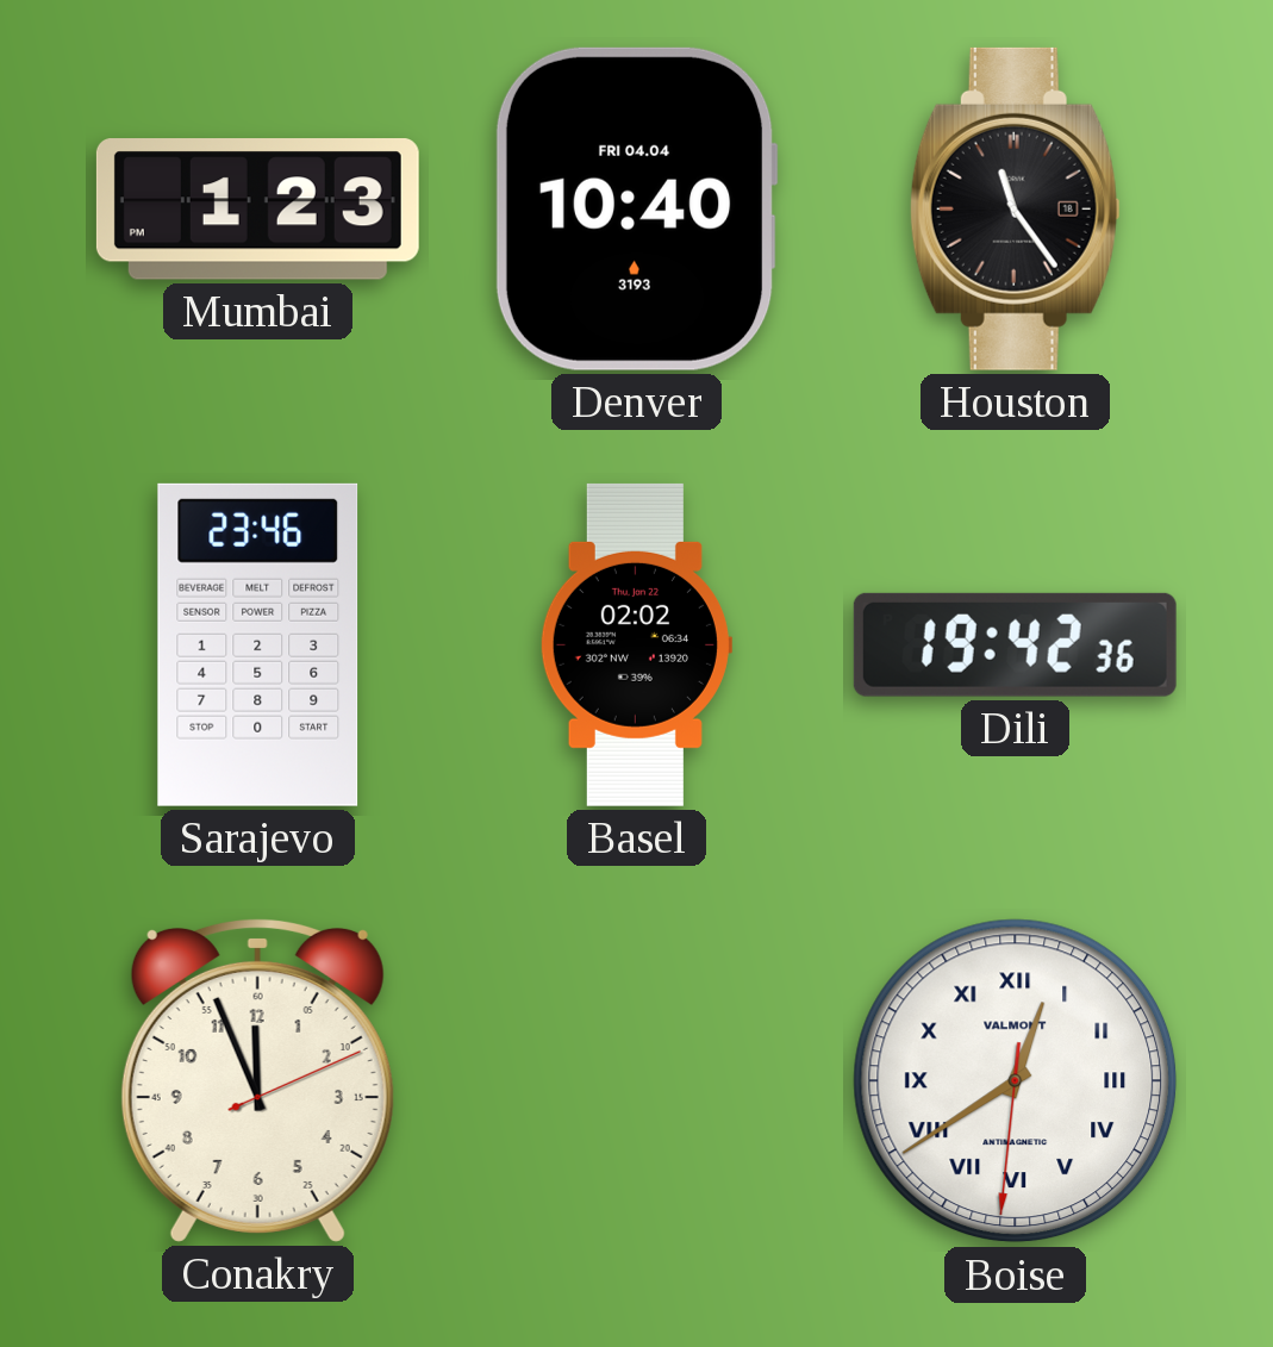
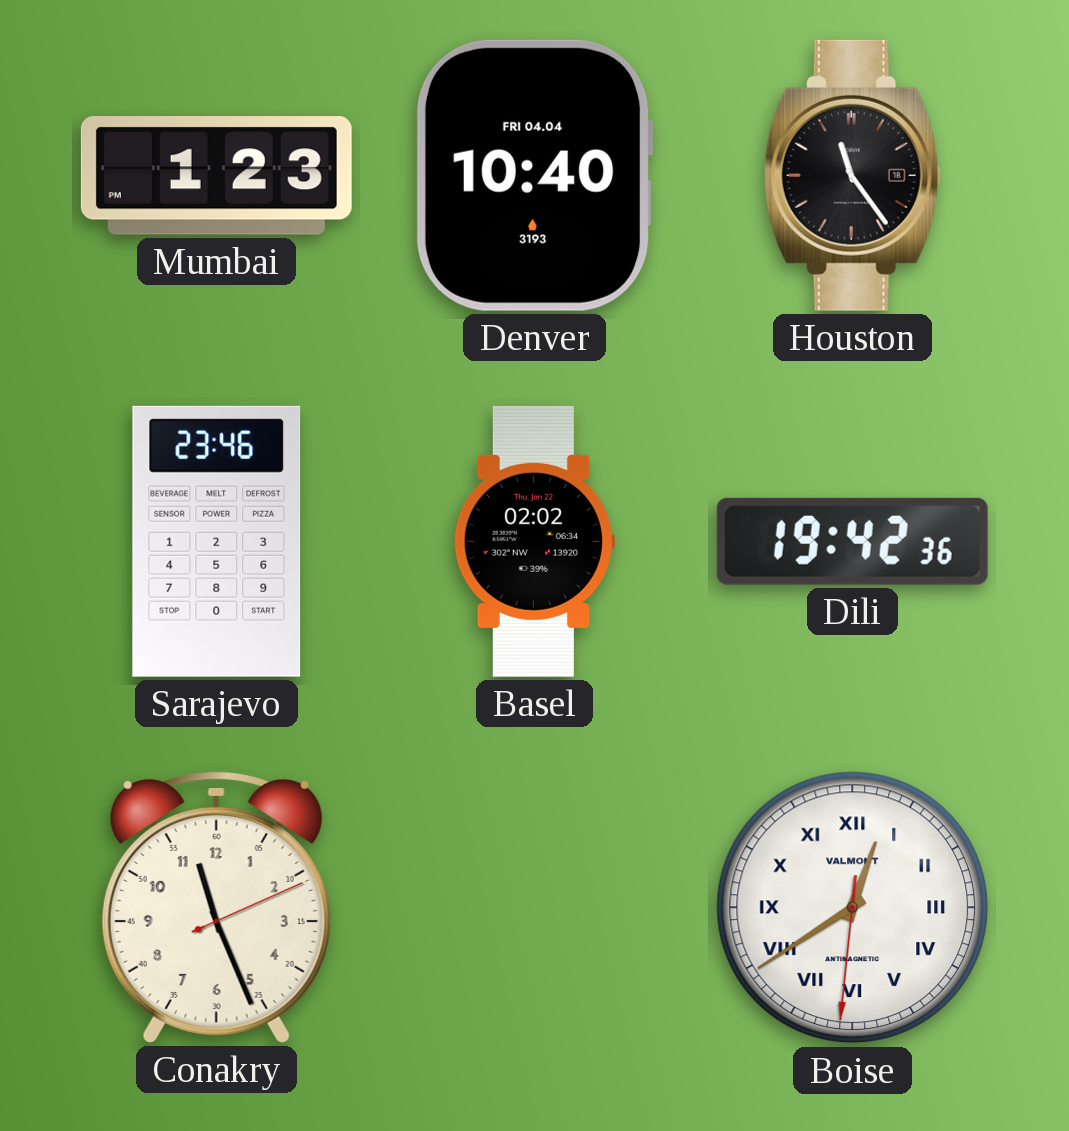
Conakry: 11:56 -> 11:26
